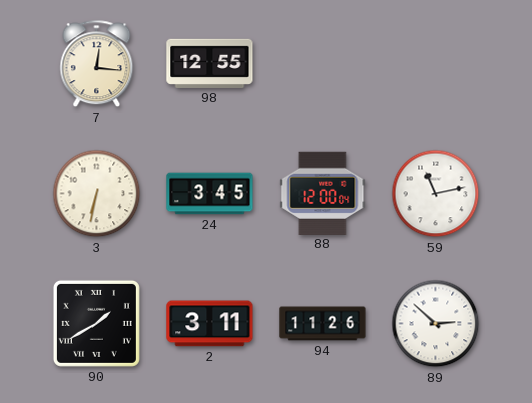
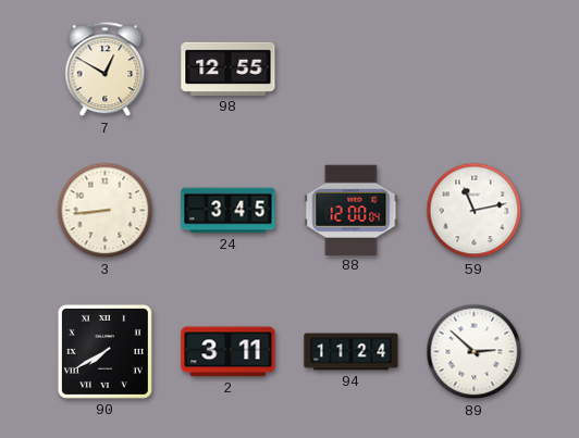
7: 12:16 -> 12:50
3: 6:32 -> 8:44
90: 1:40 -> 7:40
94: 11:26 -> 11:24
